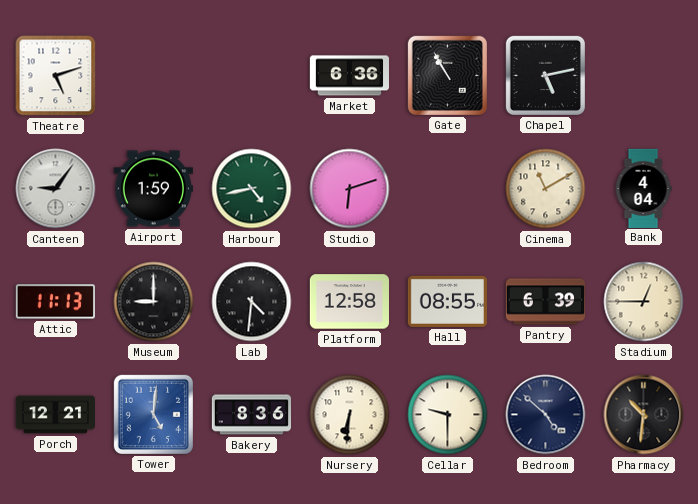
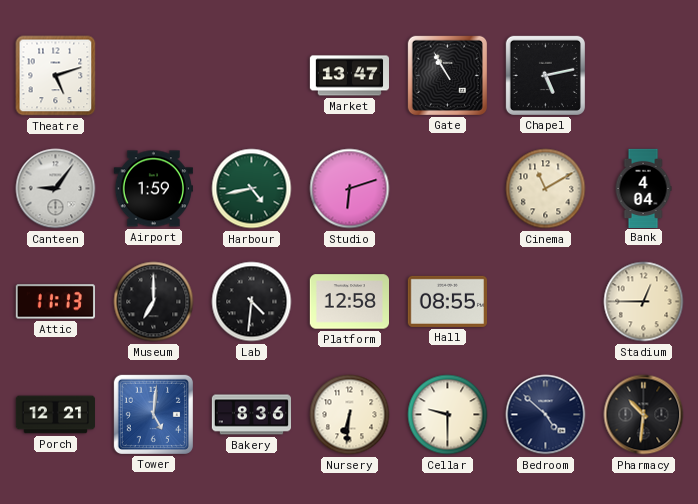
Market: 6:36 -> 13:47
Museum: 9:00 -> 7:00
Pantry: 6:39 -> none
